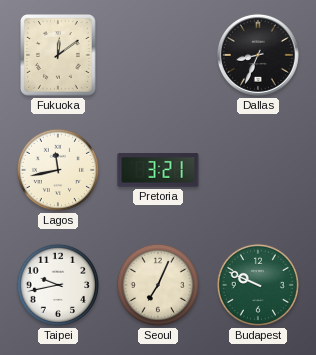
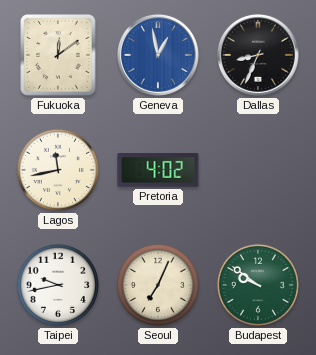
Geneva: none -> 12:58
Pretoria: 3:21 -> 4:02
Budapest: 9:49 -> 9:51
